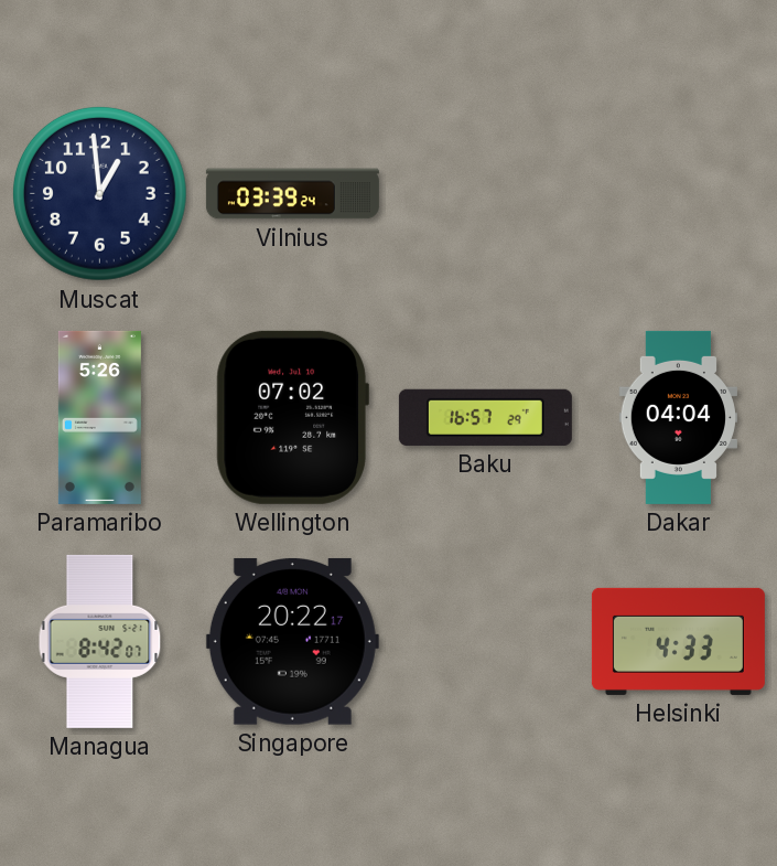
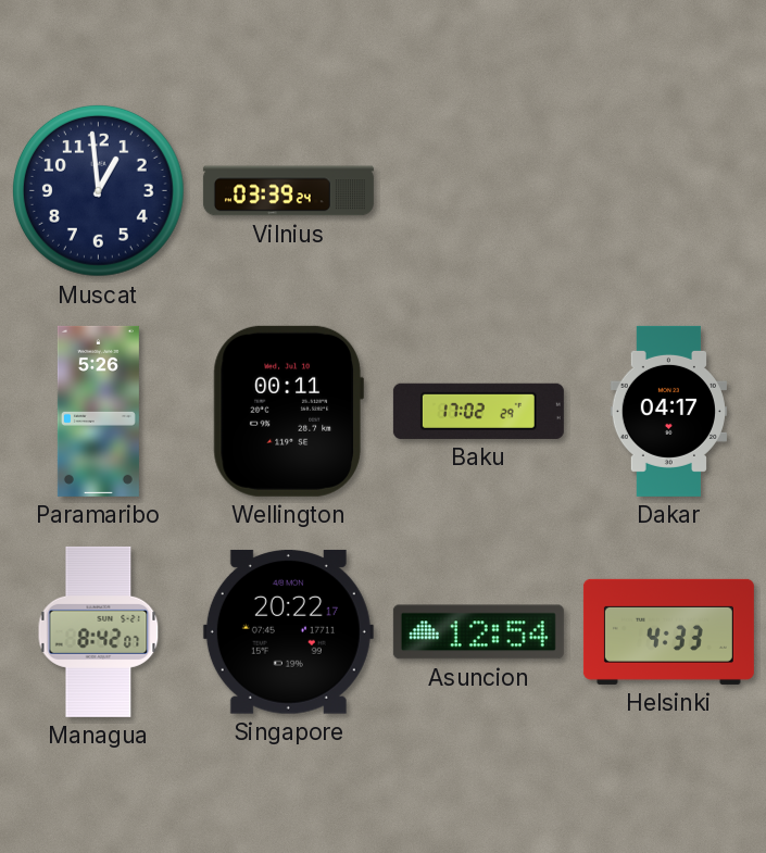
Wellington: 07:02 -> 00:11
Baku: 16:57 -> 17:02
Dakar: 04:04 -> 04:17
Asuncion: none -> 12:54
